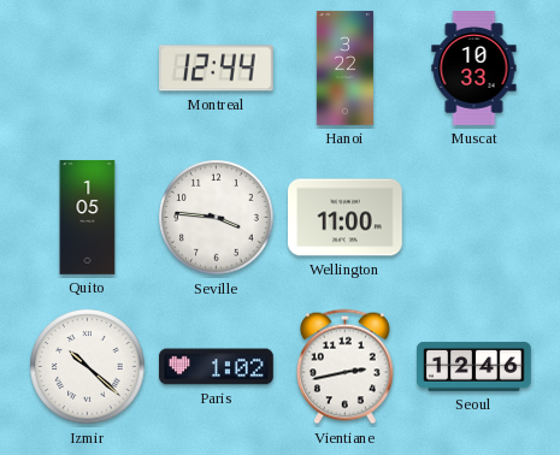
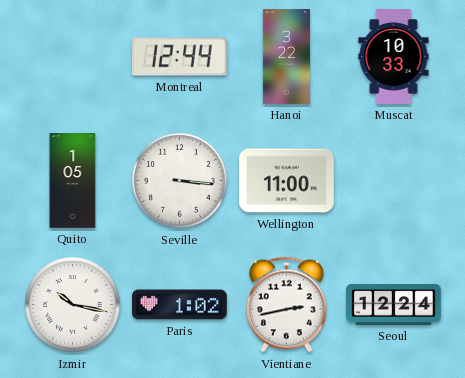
Seville: 3:46 -> 3:16
Izmir: 10:22 -> 10:17
Seoul: 12:46 -> 12:24
